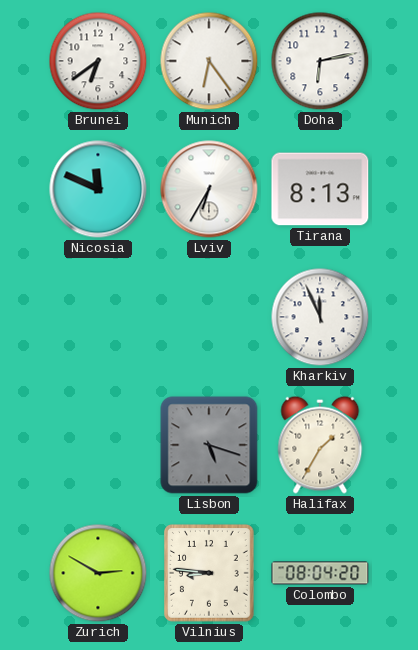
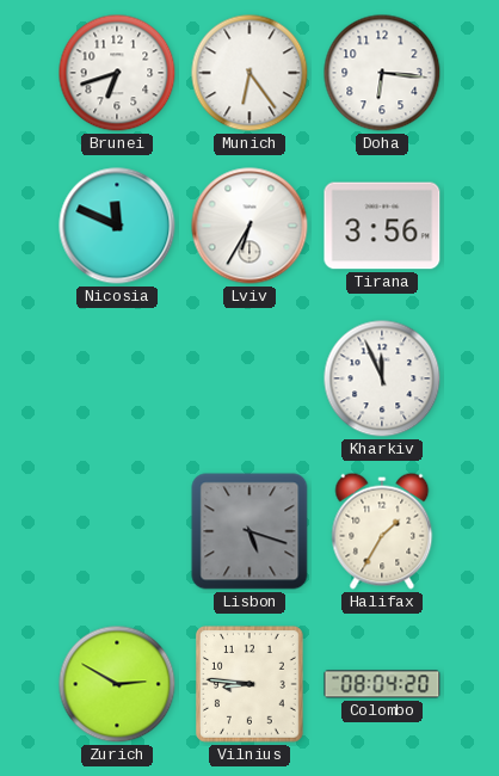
Brunei: 6:39 -> 6:42
Doha: 6:13 -> 6:16
Tirana: 8:13 -> 3:56
